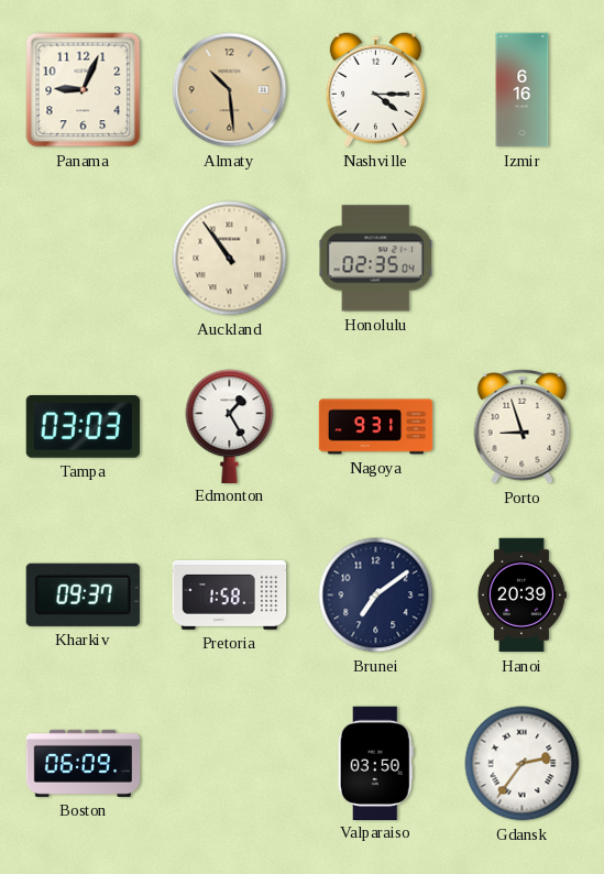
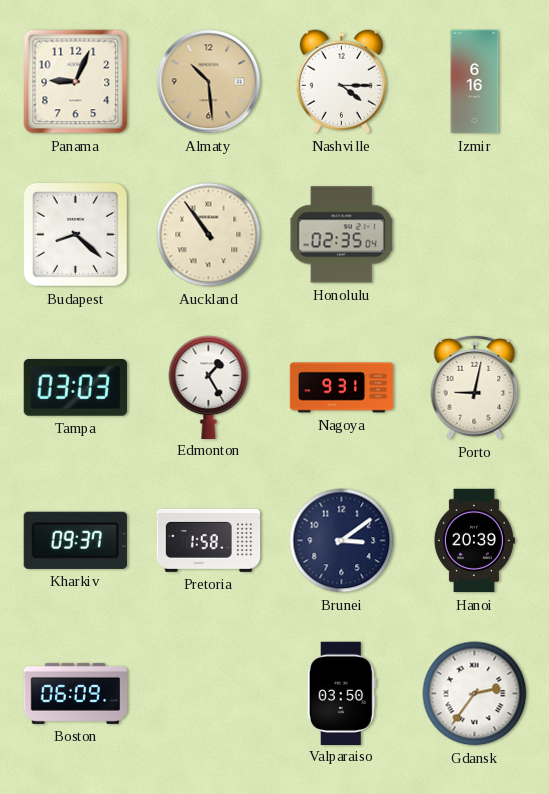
Budapest: none -> 8:22
Porto: 8:57 -> 9:02
Brunei: 7:09 -> 3:09
